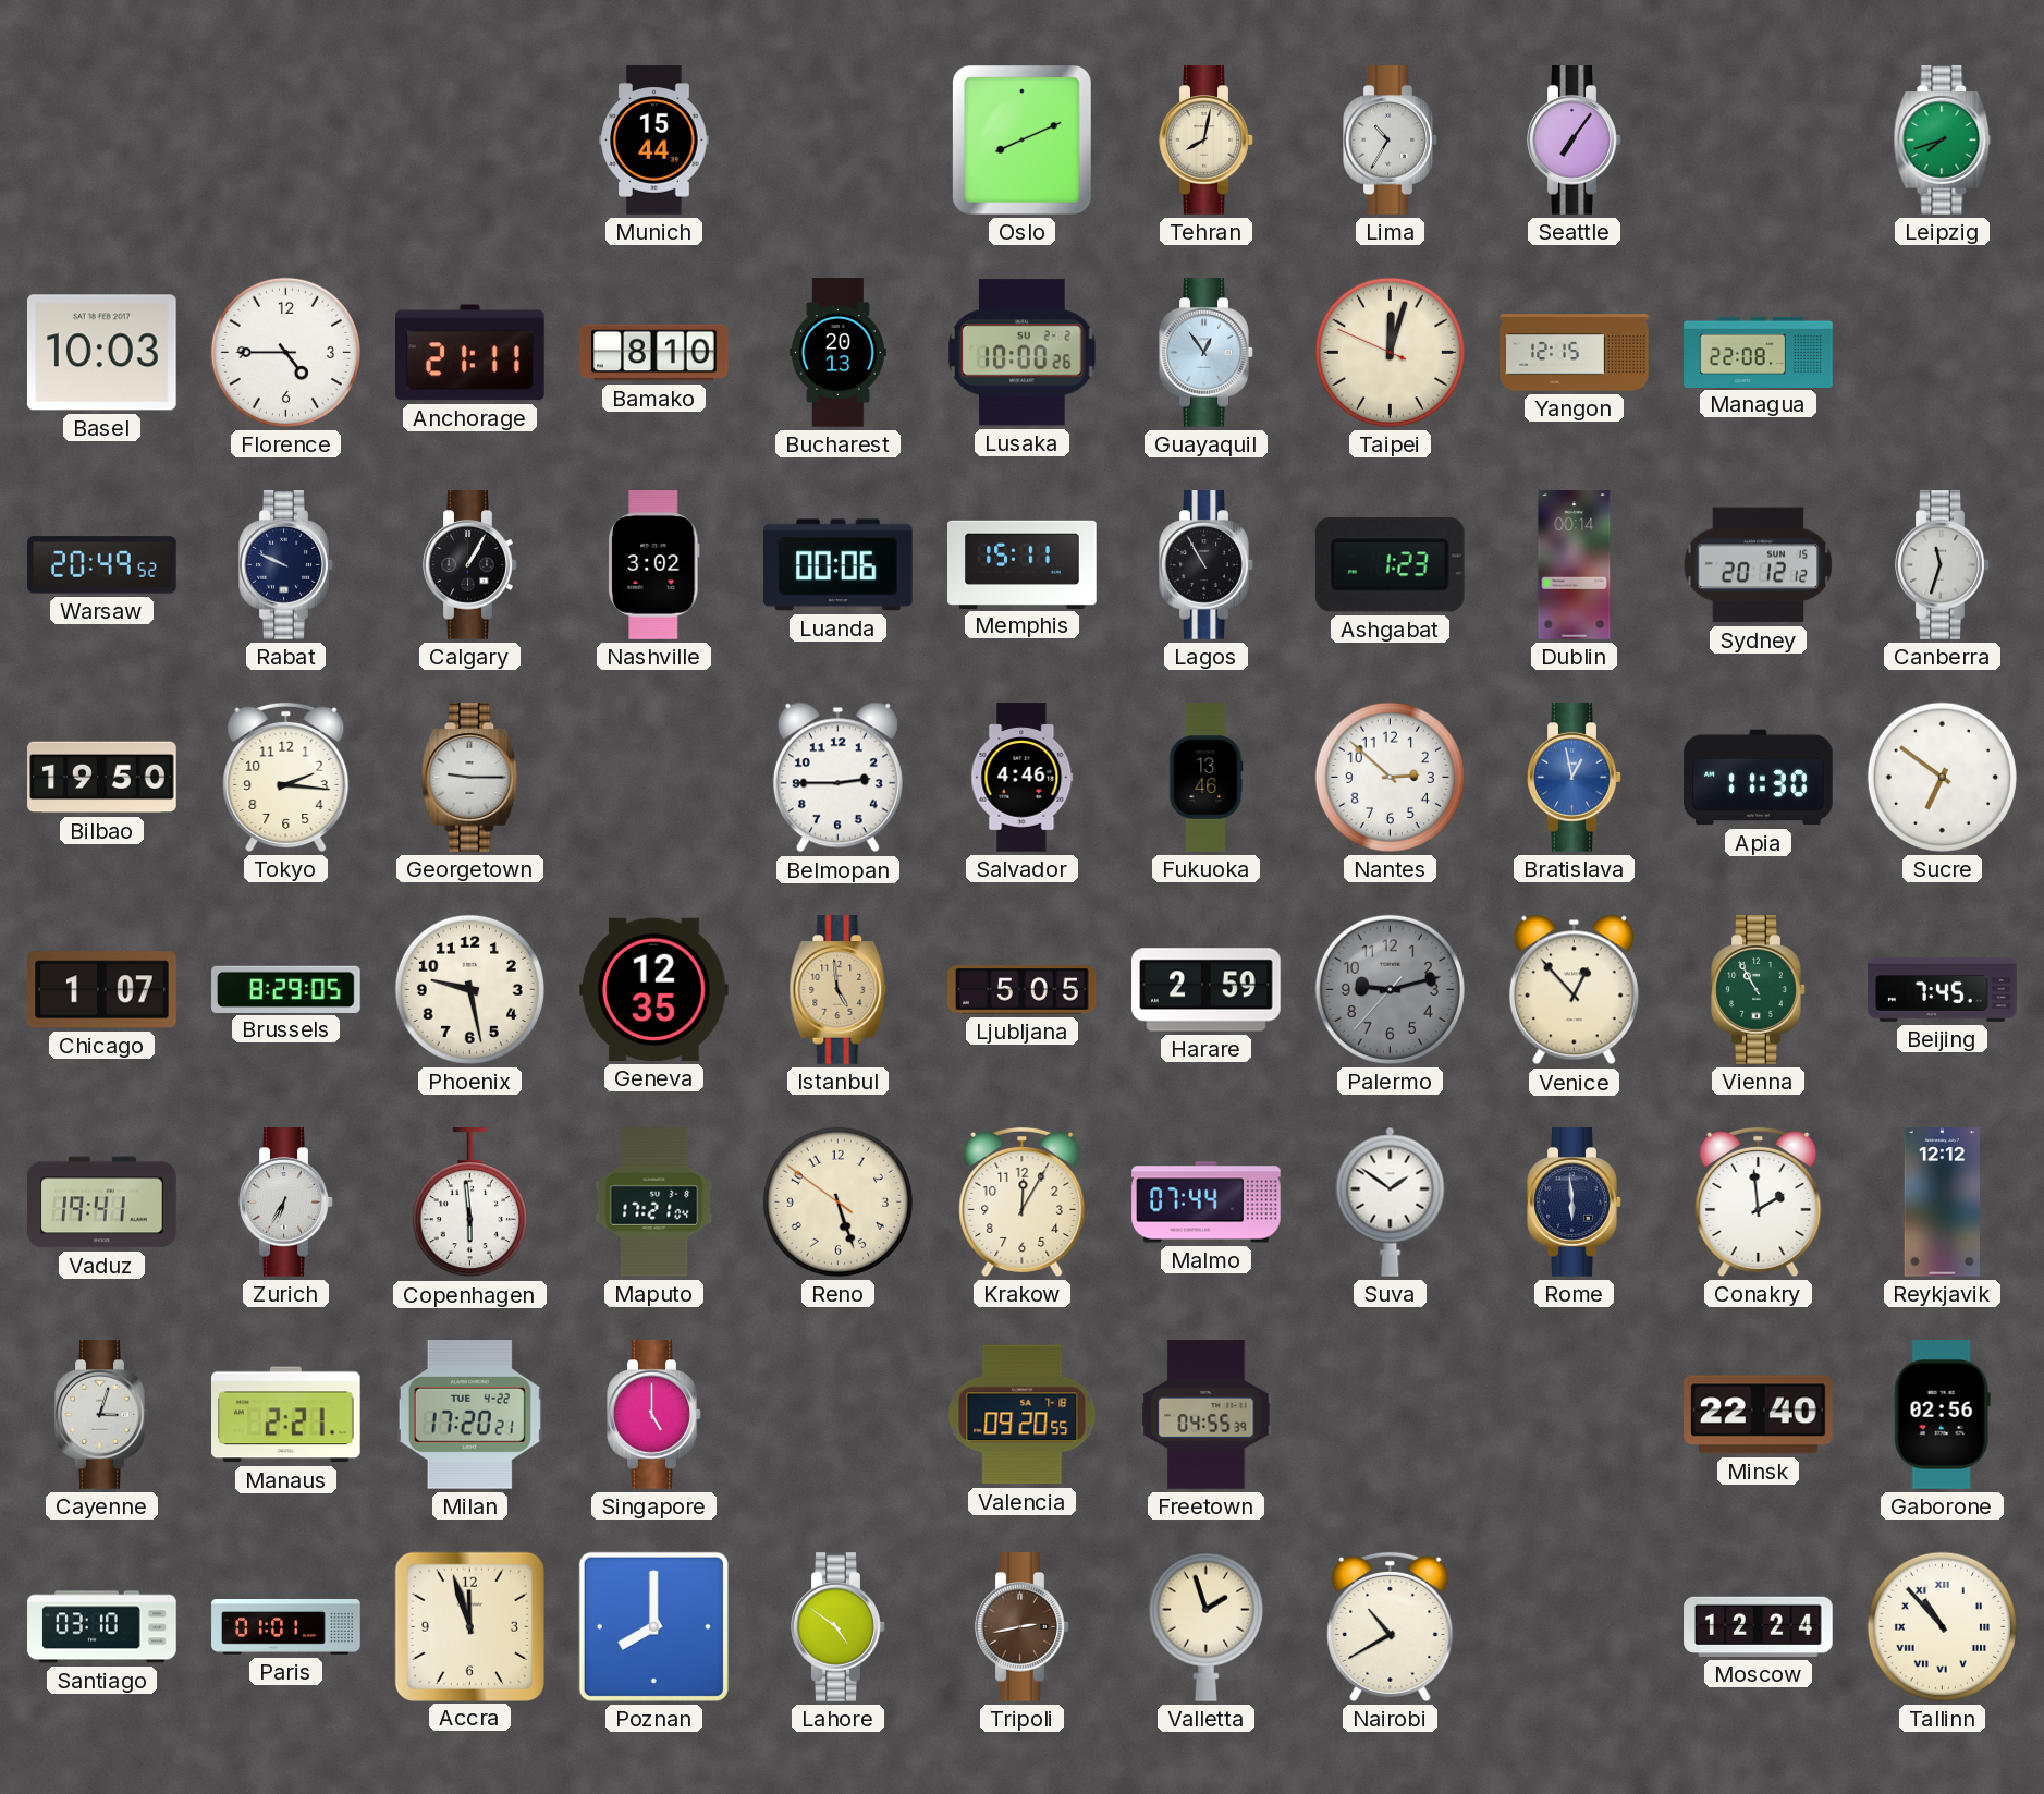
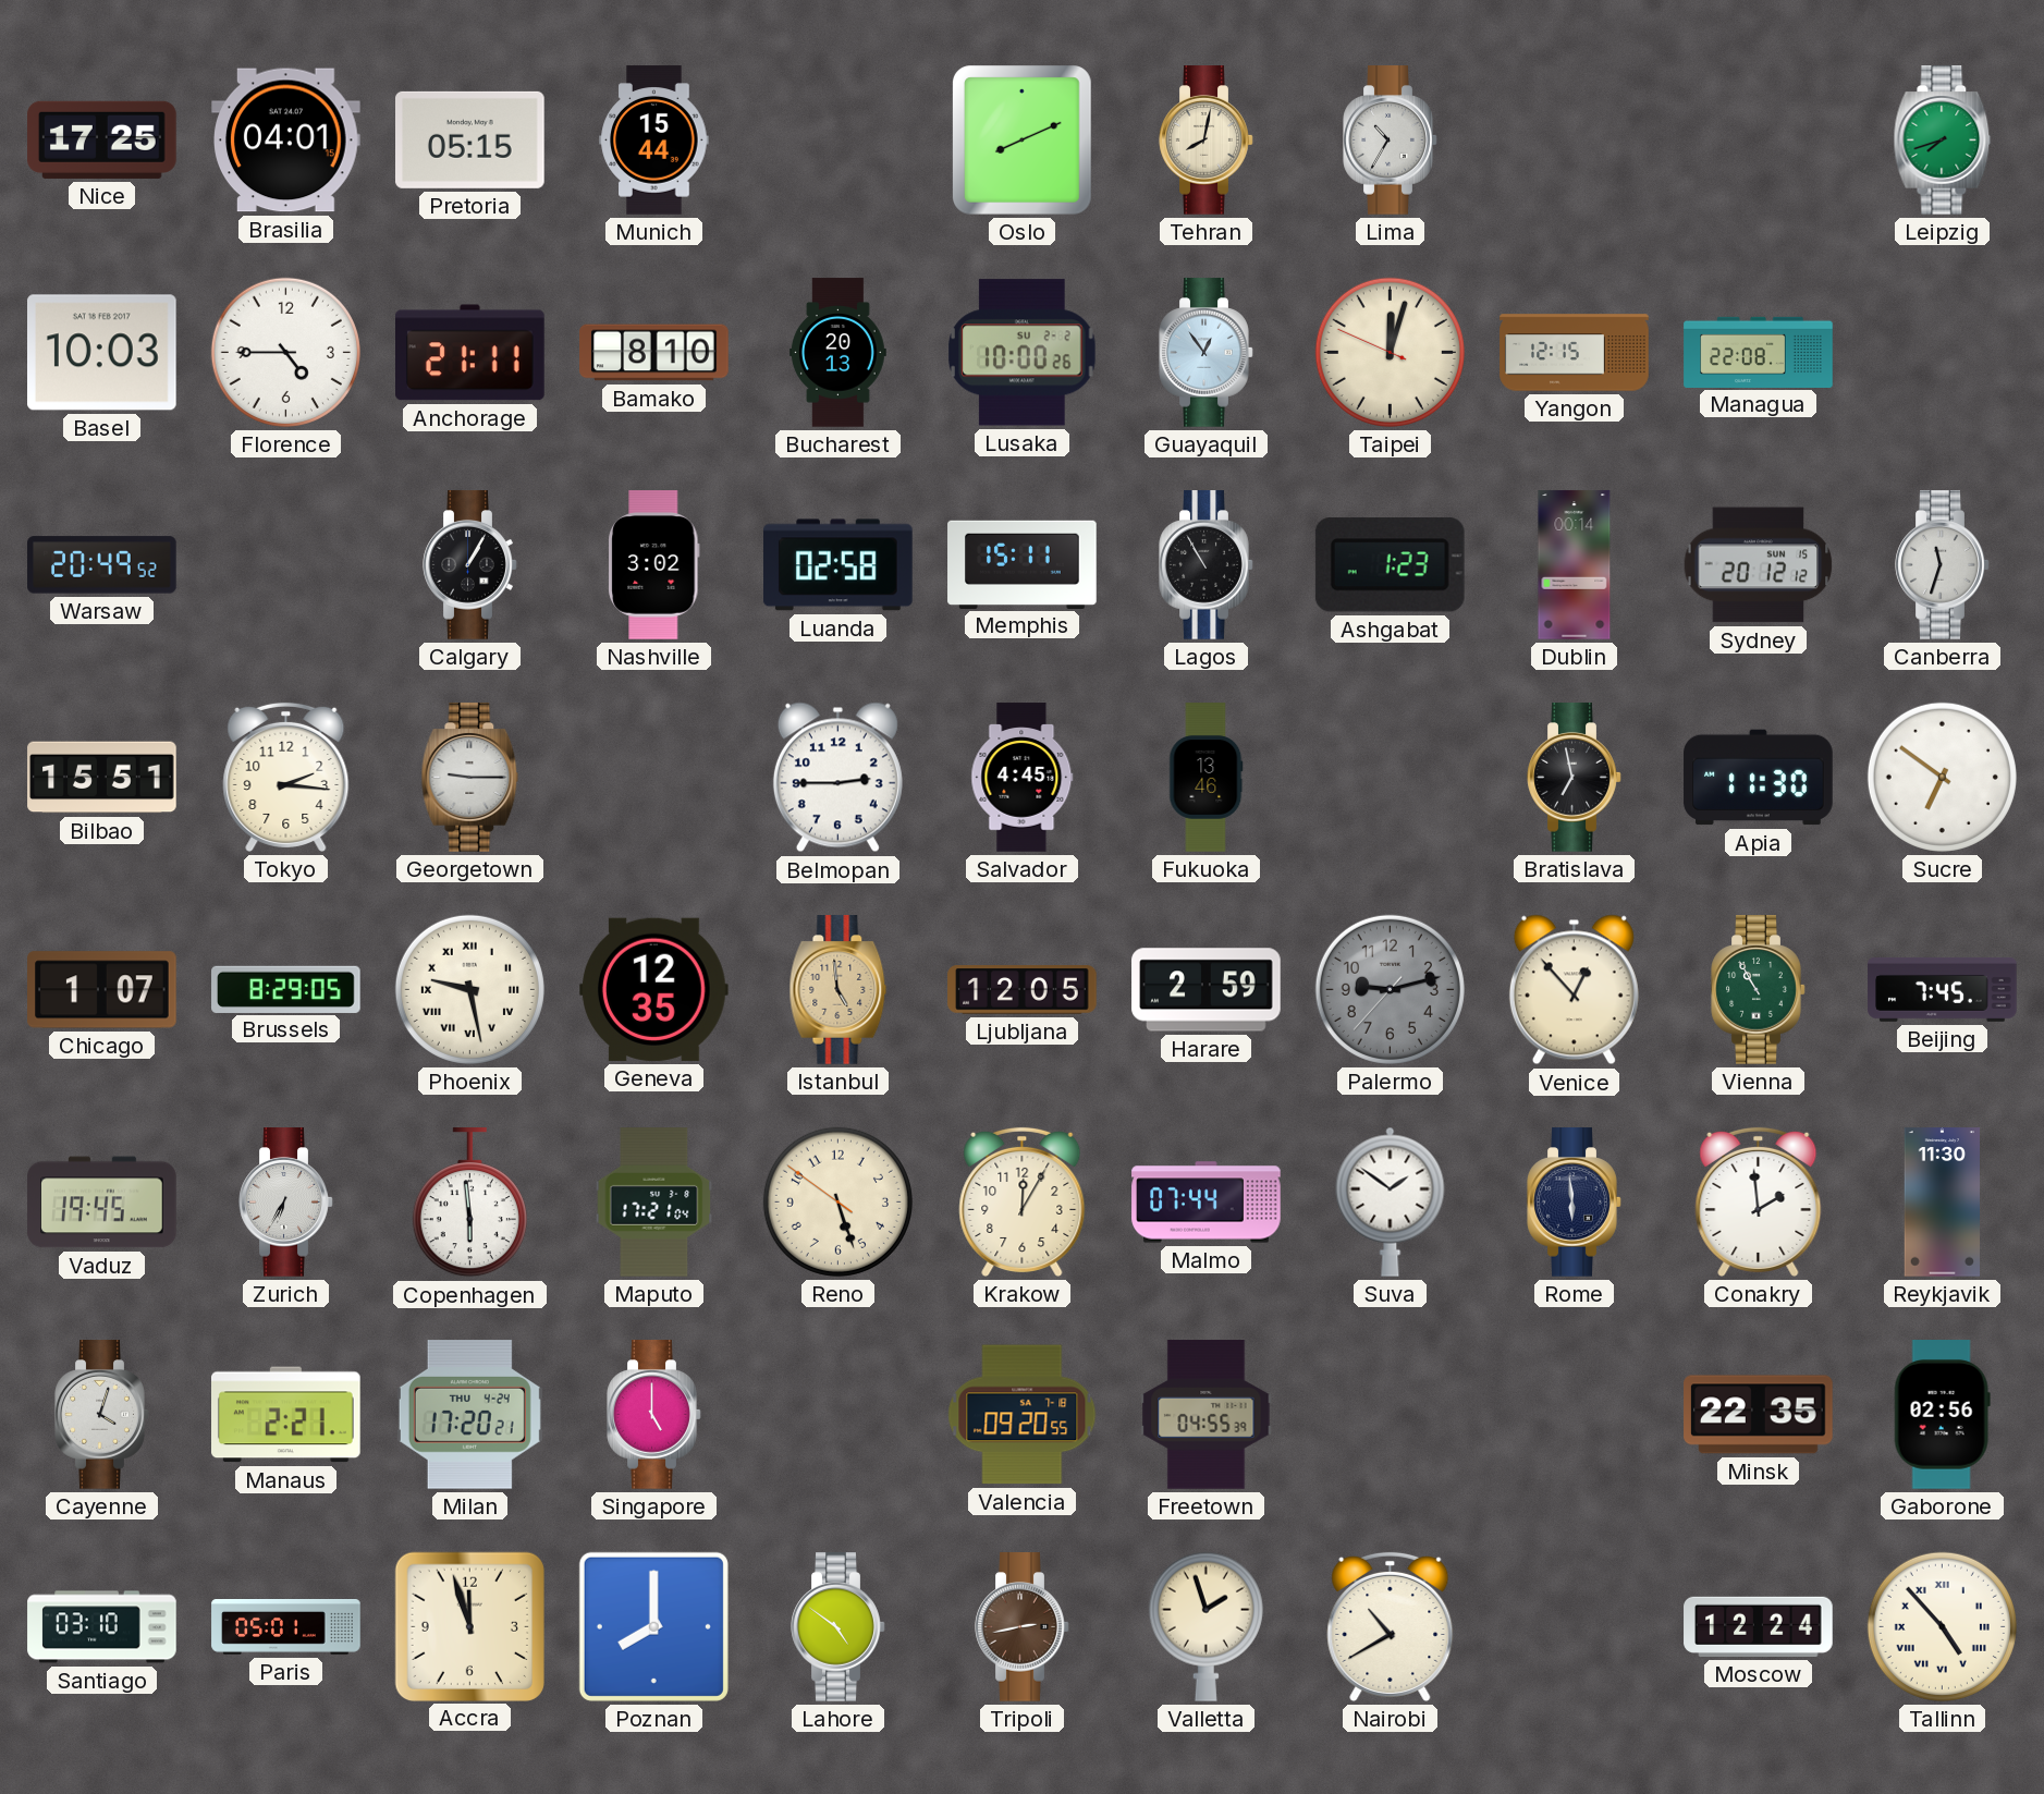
Nice: none -> 17:25
Brasilia: none -> 04:01
Pretoria: none -> 05:15
Seattle: 7:06 -> none
Rabat: 9:49 -> none
Luanda: 00:06 -> 02:58
Bilbao: 19:50 -> 15:51
Salvador: 4:46 -> 4:45
Nantes: 2:52 -> none
Bratislava: 12:58 -> 6:58
Bratislava dial: blue -> black
Phoenix numerals: Arabic -> Roman
Ljubljana: 5:05 -> 12:05
Vaduz: 19:41 -> 19:45
Reykjavik: 12:12 -> 11:30
Cayenne: 3:03 -> 4:03
Milan date: TUE 4-22 -> THU 4-24
Minsk: 22:40 -> 22:35
Paris: 01:01 -> 05:01
Tallinn: 10:53 -> 4:53
